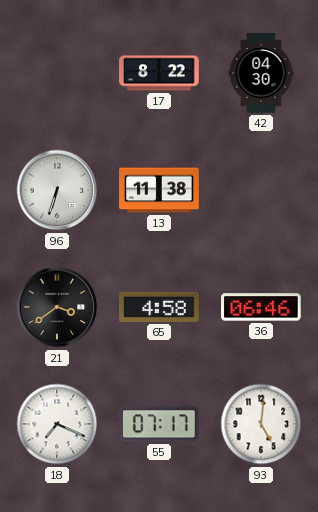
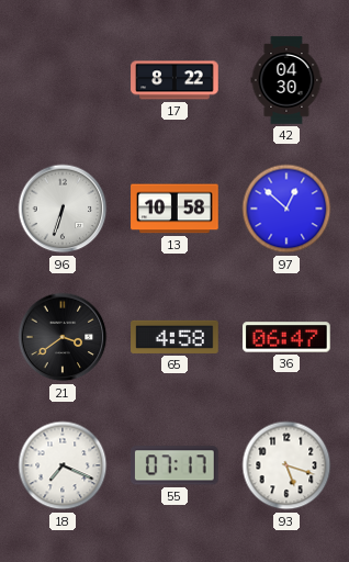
13: 11:38 -> 10:58
97: none -> 12:52
36: 06:46 -> 06:47
93: 5:01 -> 5:18
